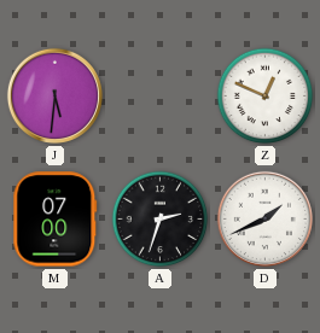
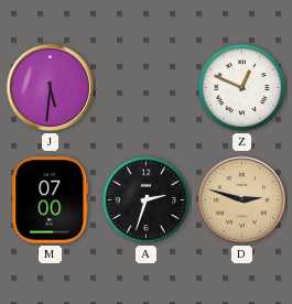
D: 1:41 -> 2:48
D dial: white -> champagne
